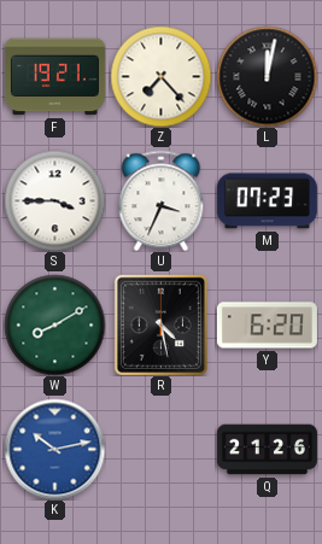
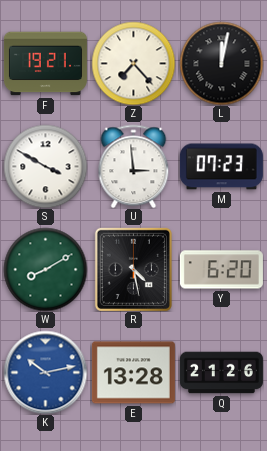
S: 3:45 -> 3:50
U: 3:34 -> 2:59
E: none -> 13:28
